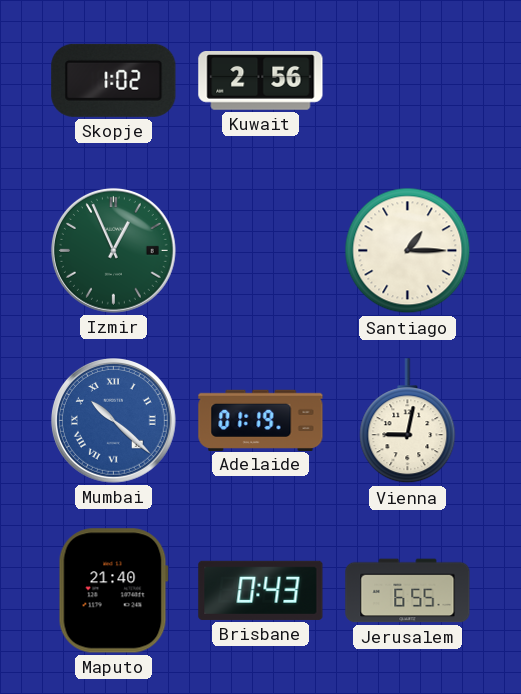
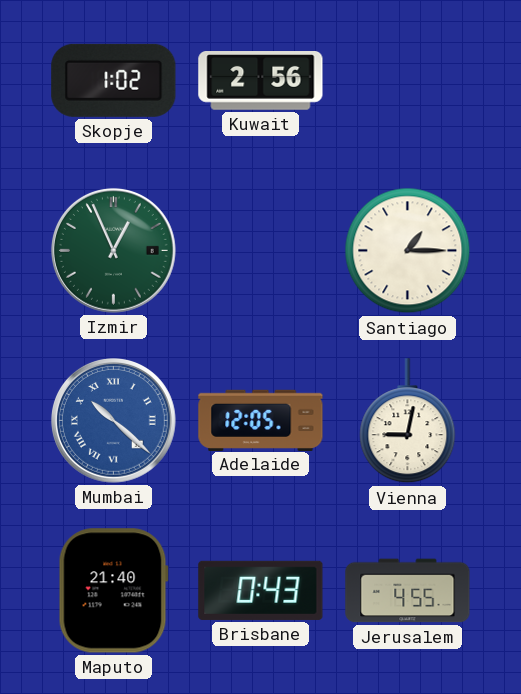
Adelaide: 01:19 -> 12:05
Jerusalem: 6:55 -> 4:55
